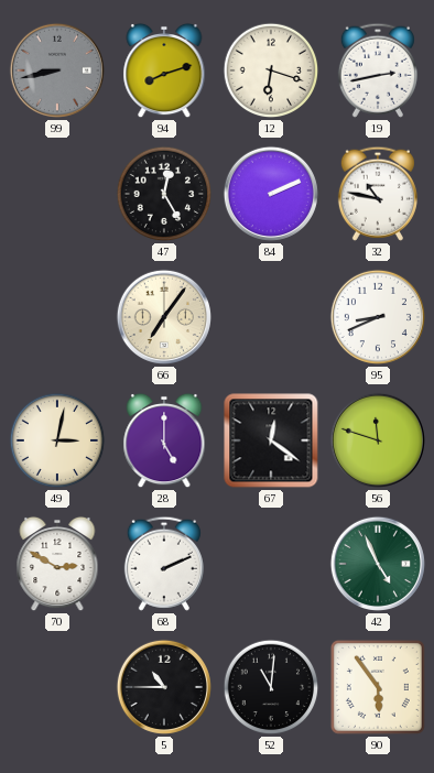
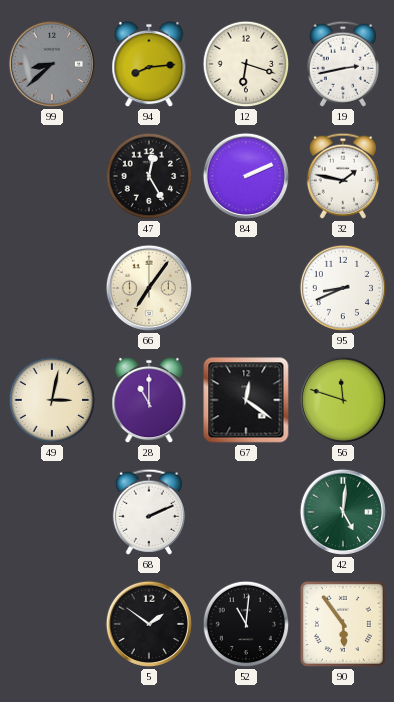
99: 8:43 -> 8:38
94: 8:12 -> 8:14
32: 10:47 -> 1:47
28: 5:00 -> 11:00
70: 2:50 -> none
42: 4:56 -> 5:01
5: 10:45 -> 1:51
